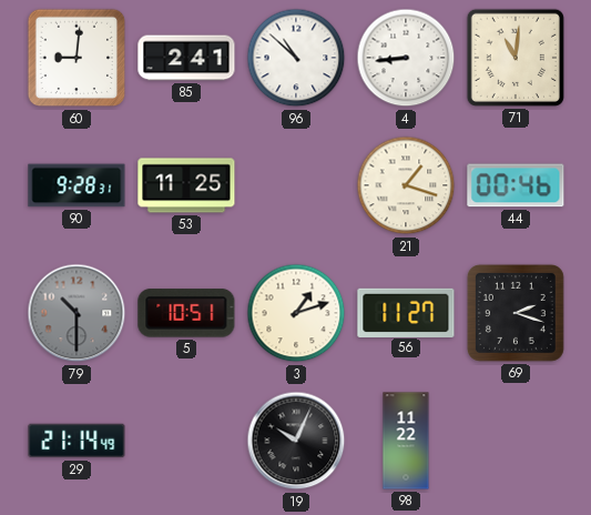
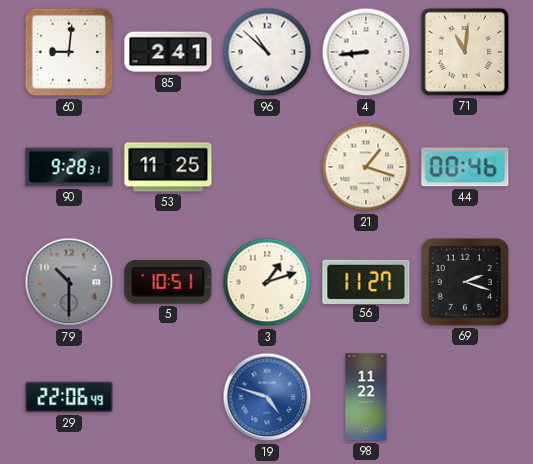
29: 21:14 -> 22:06
19: 10:04 -> 4:48
19 dial: black -> blue
